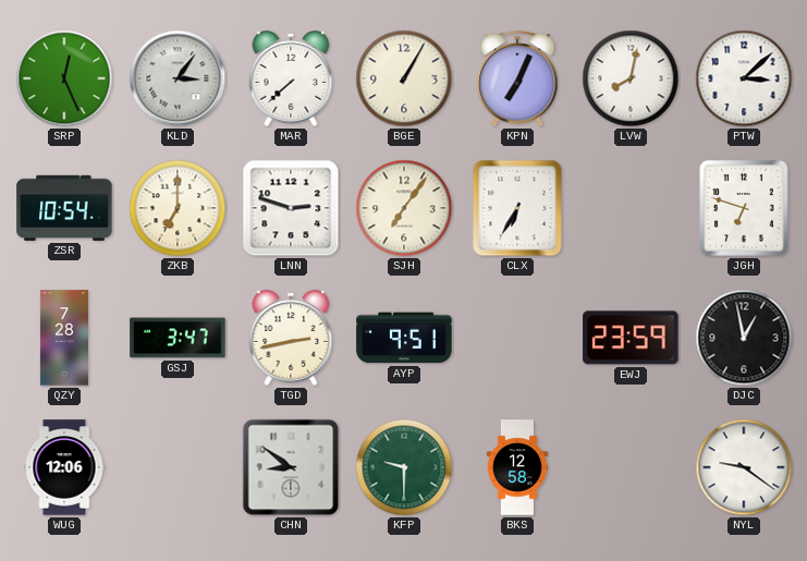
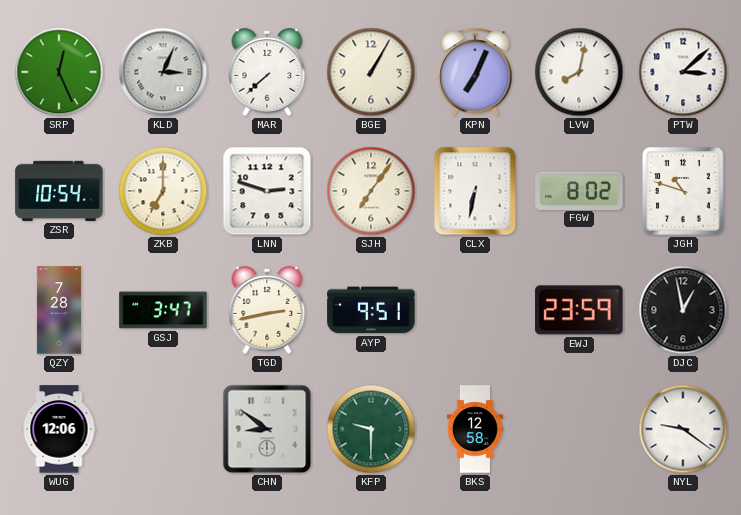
KLD: 3:06 -> 3:04
CLX: 6:35 -> 6:32
FGW: none -> 8:02
JGH: 6:48 -> 10:48
